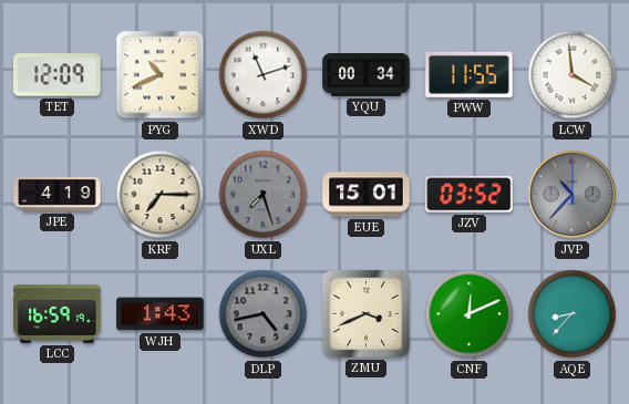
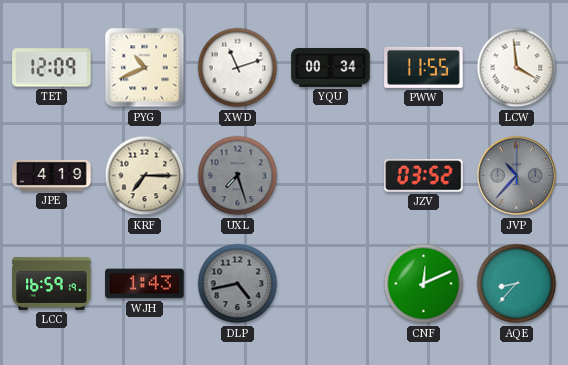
EUE: 15:01 -> none
ZMU: 3:41 -> none
